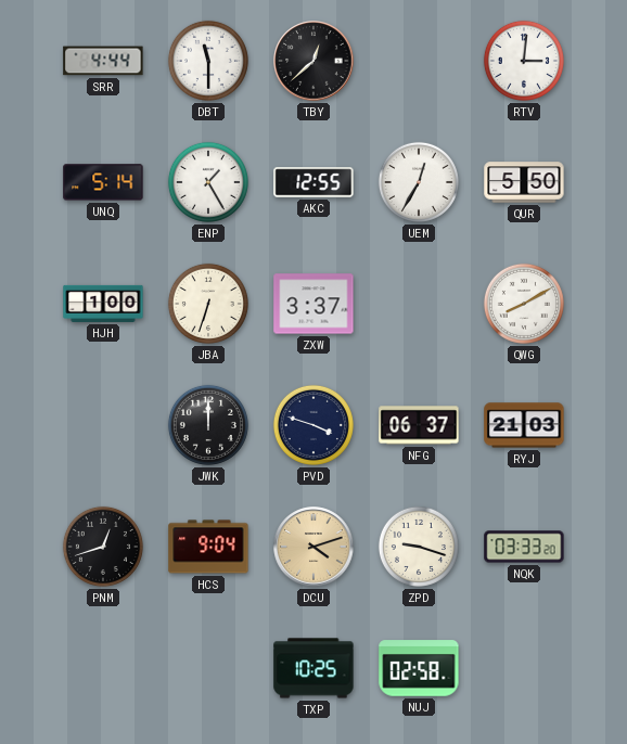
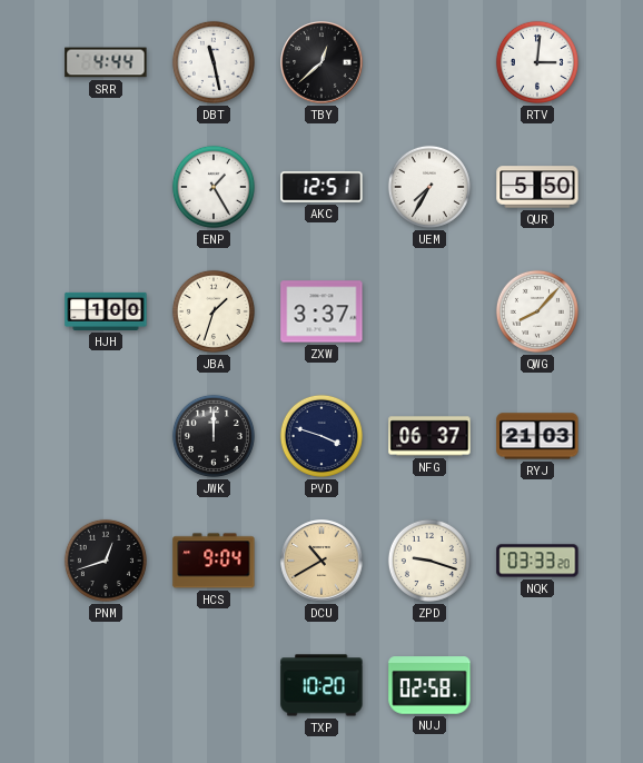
DBT: 11:30 -> 11:28
UNQ: 5:14 -> none
AKC: 12:55 -> 12:51
UEM: 12:35 -> 7:35
JBA: 6:33 -> 1:33
QWG: 8:10 -> 8:07
DCU: 4:12 -> 10:40
TXP: 10:25 -> 10:20
